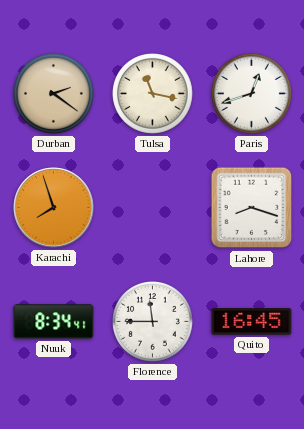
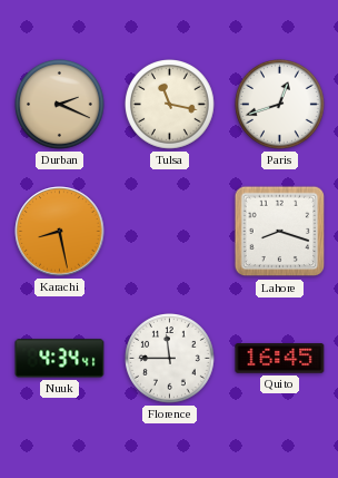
Durban: 2:21 -> 2:19
Karachi: 7:57 -> 8:28
Nuuk: 8:34 -> 4:34
